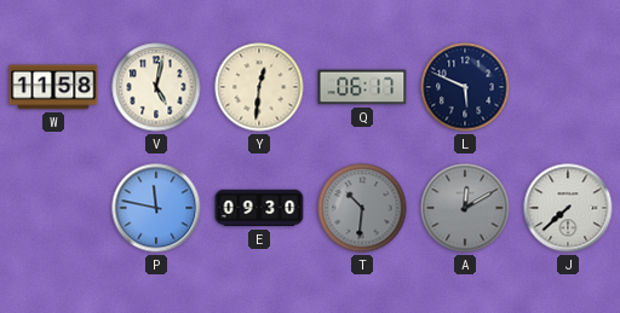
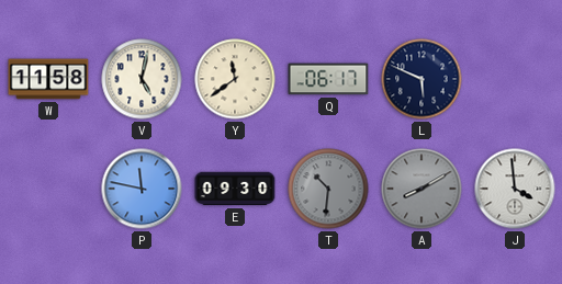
Y: 12:31 -> 11:39
A: 12:10 -> 8:10
J: 7:38 -> 3:59
